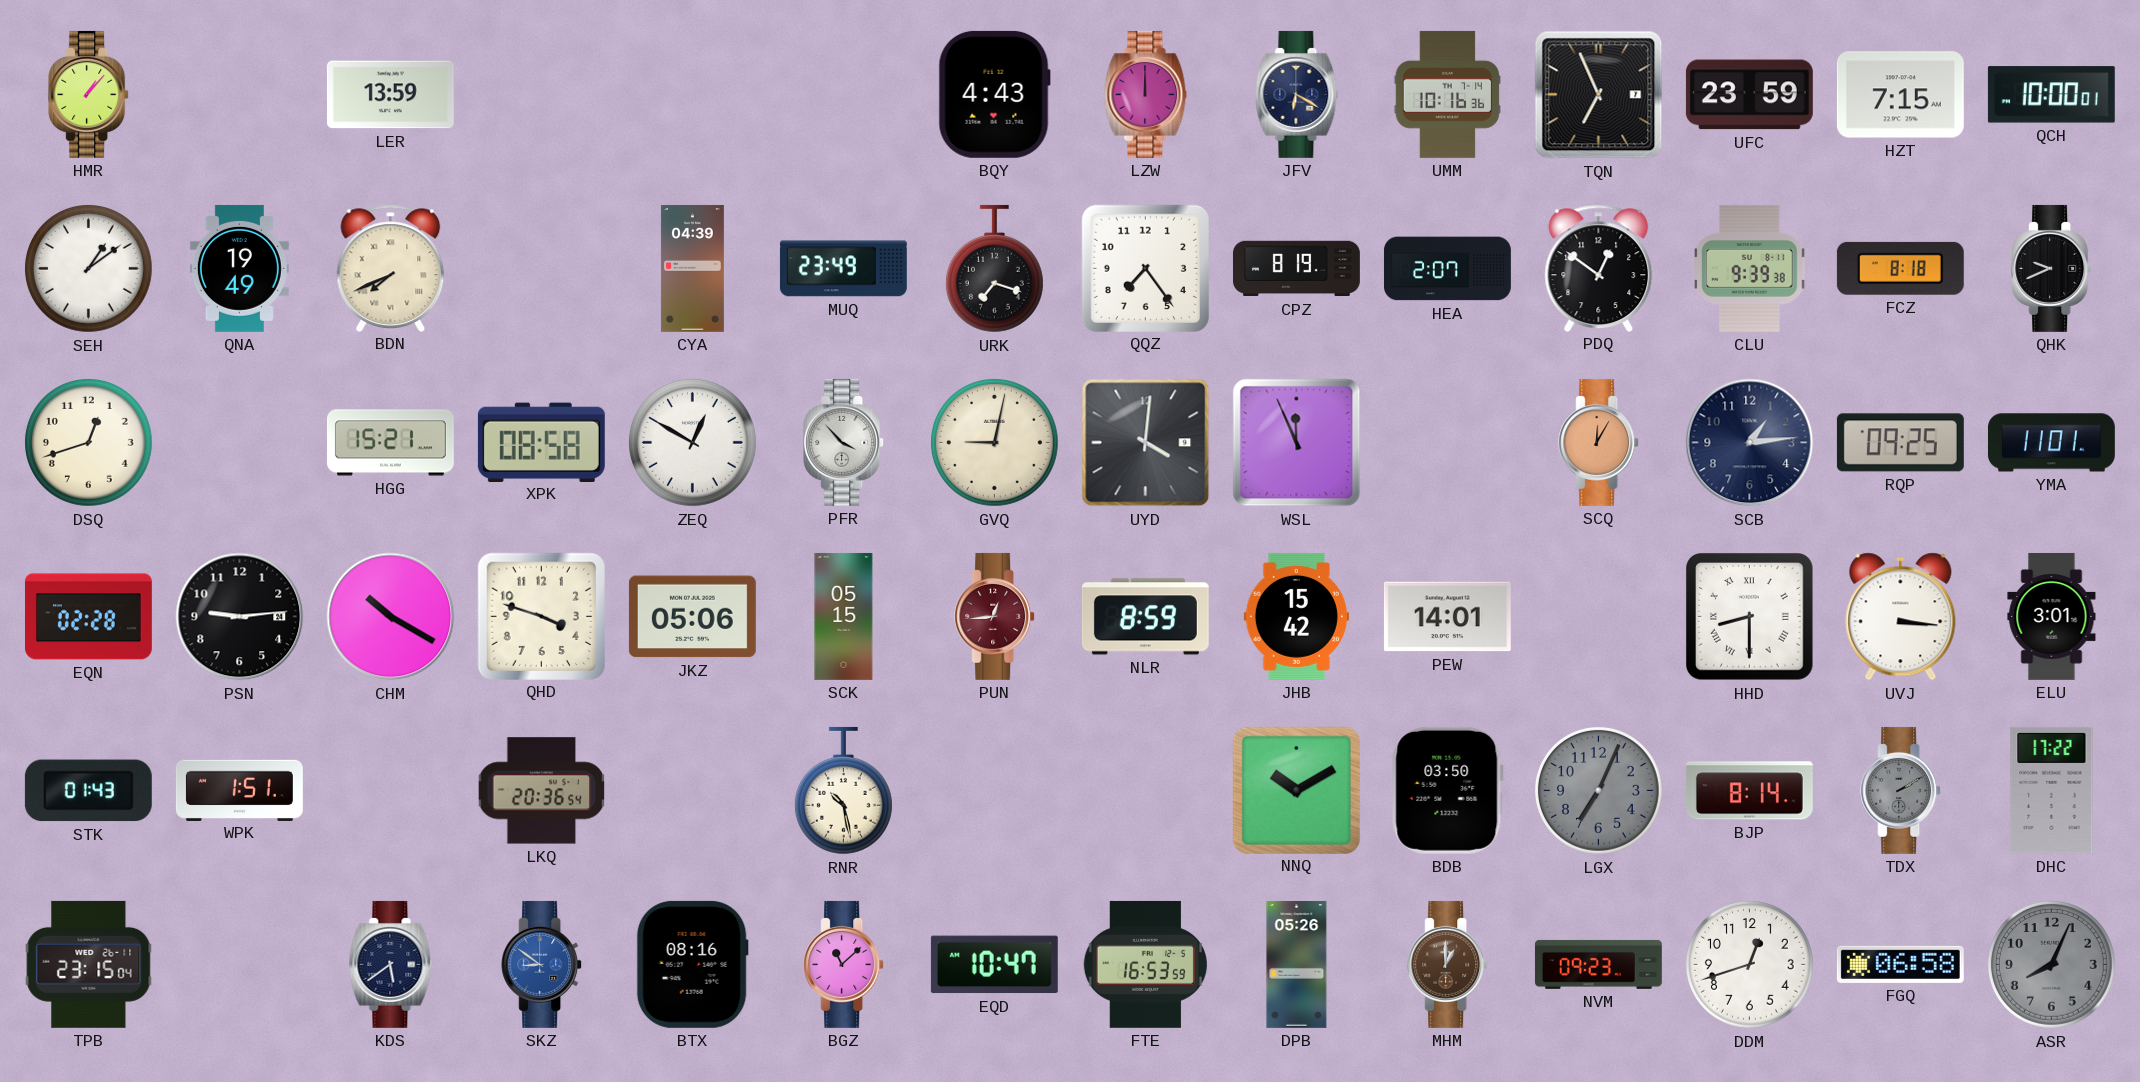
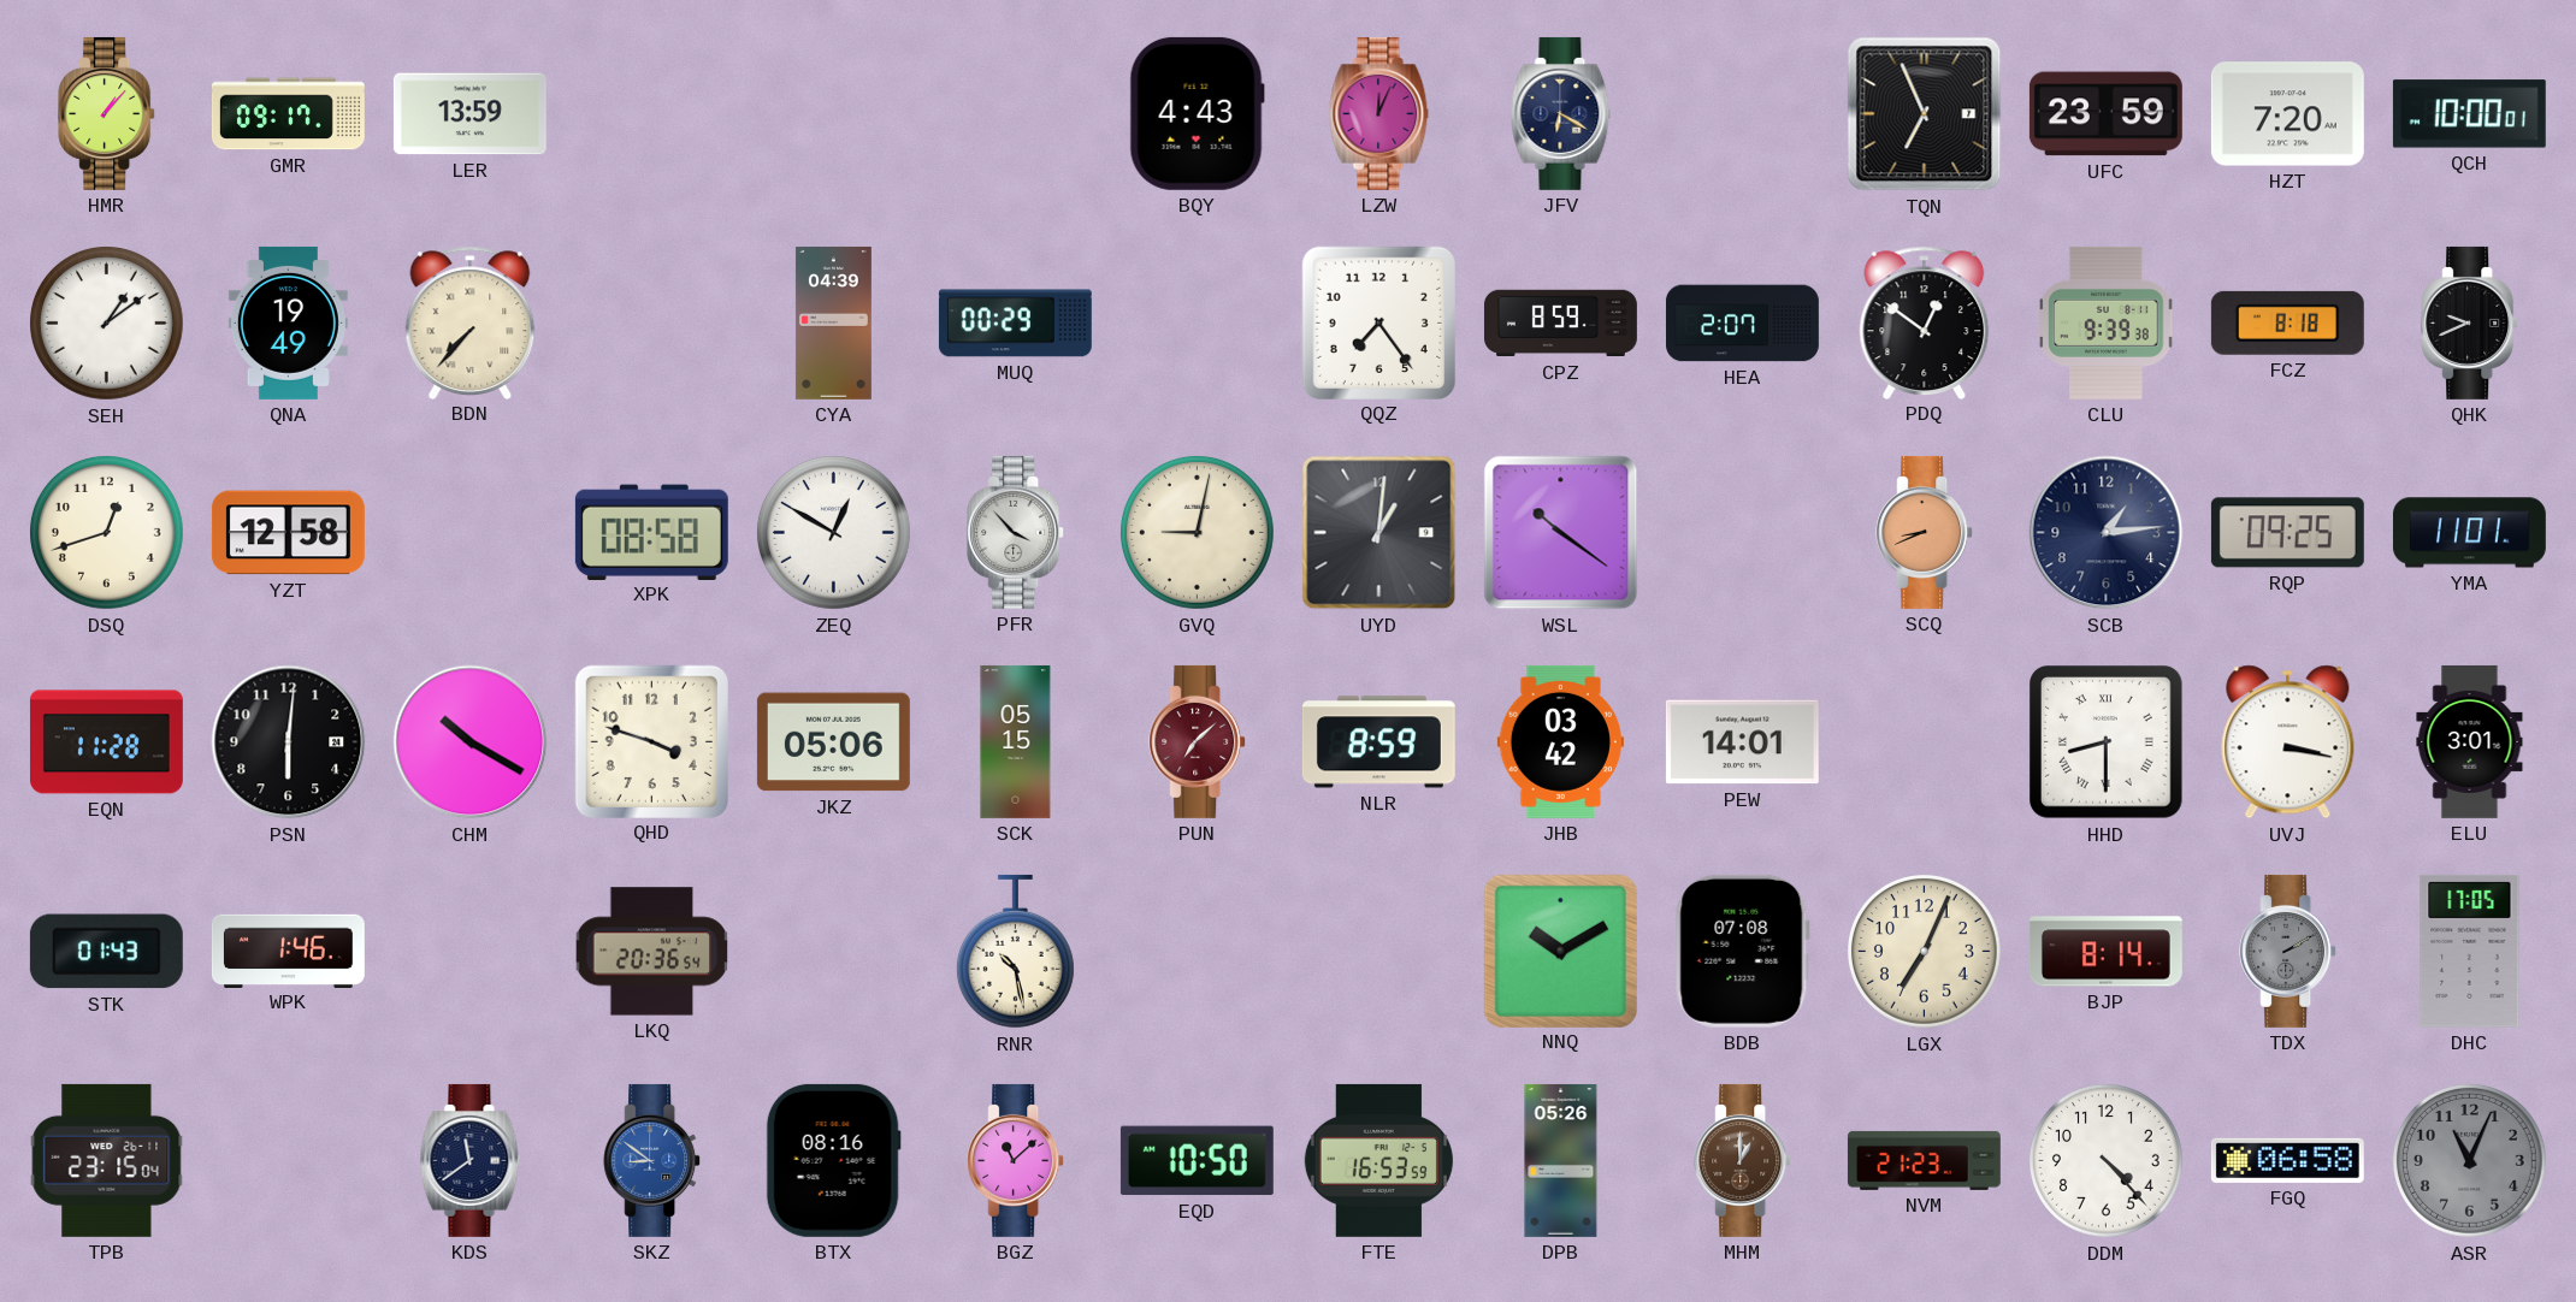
GMR: none -> 09:17
LZW: 12:00 -> 12:04
UMM: 10:16 -> none
HZT: 7:15 -> 7:20
BDN: 7:41 -> 7:37
MUQ: 23:49 -> 00:29
URK: 7:18 -> none
CPZ: 8:19 -> 8:59
YZT: none -> 12:58
HGG: 15:21 -> none
UYD: 4:01 -> 1:01
WSL: 11:56 -> 10:21
SCQ: 12:05 -> 8:41
EQN: 02:28 -> 11:28
PSN: 9:14 -> 6:01
PUN: 12:44 -> 7:08
JHB: 15:42 -> 03:42
UVJ: 3:16 -> 3:17
WPK: 1:51 -> 1:46
BDB: 03:50 -> 07:08
LGX dial: grey -> cream
DHC: 17:22 -> 17:05
KDS: 5:39 -> 11:39
EQD: 10:47 -> 10:50
NVM: 09:23 -> 21:23
DDM: 12:42 -> 4:23
ASR: 8:04 -> 11:04
